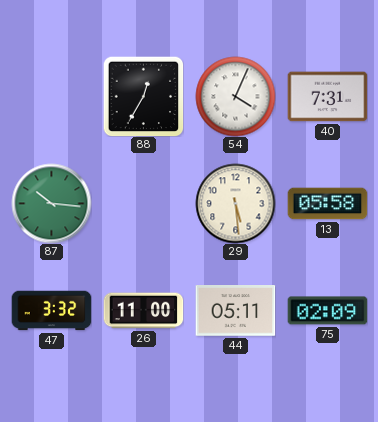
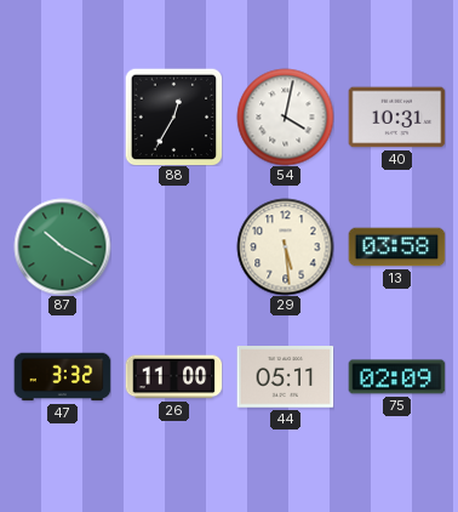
54: 4:04 -> 4:02
40: 7:31 -> 10:31
87: 10:16 -> 10:20
13: 05:58 -> 03:58
